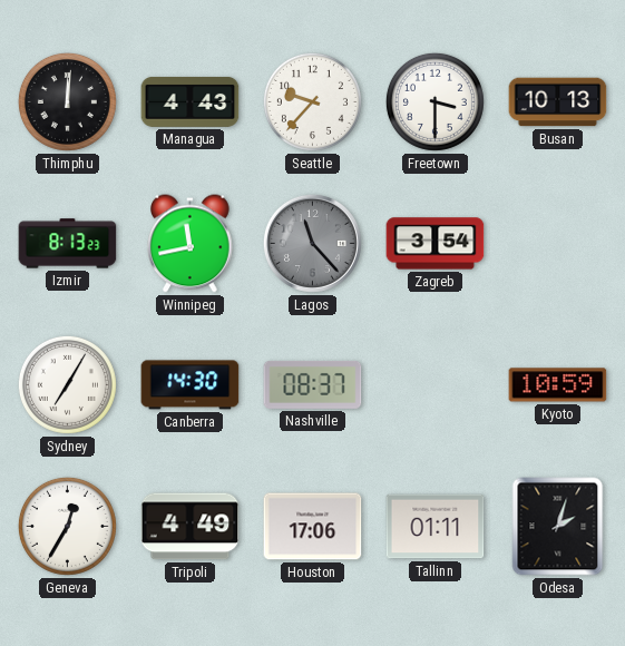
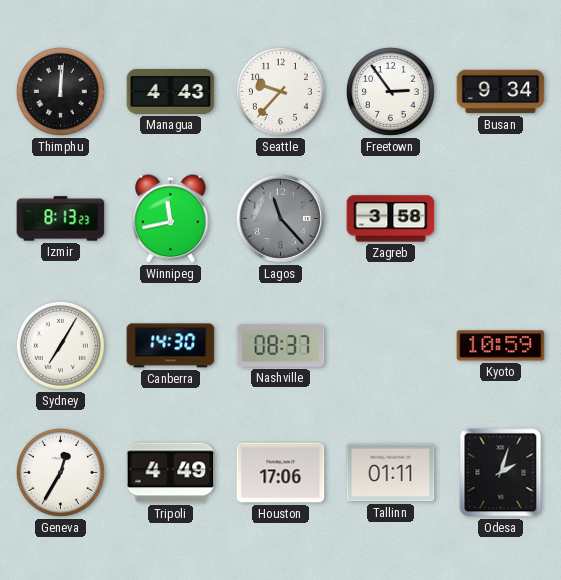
Freetown: 3:30 -> 2:54
Busan: 10:13 -> 9:34
Zagreb: 3:54 -> 3:58
